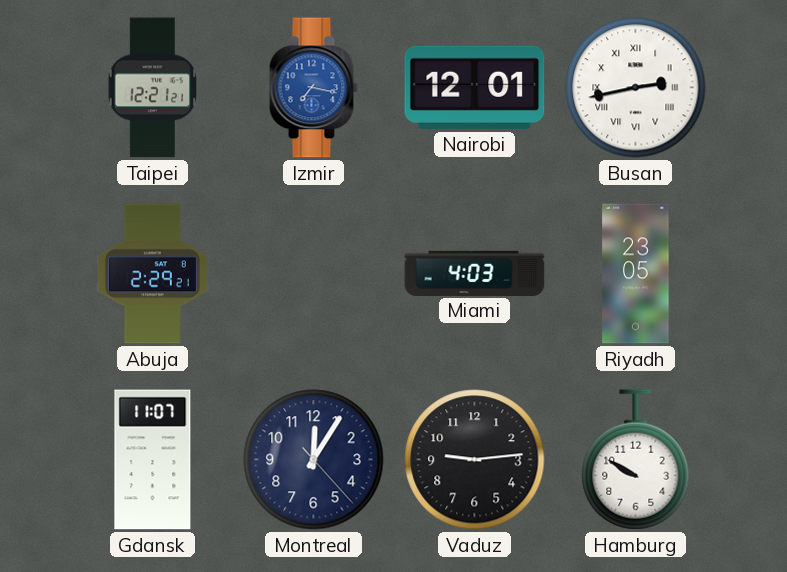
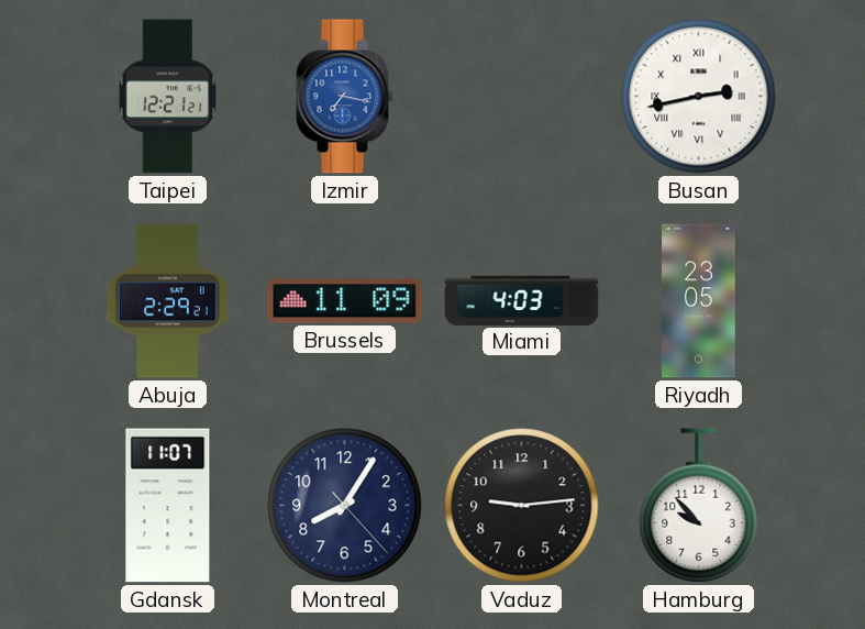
Nairobi: 12:01 -> none
Brussels: none -> 11:09
Montreal: 12:05 -> 8:05
Hamburg: 9:50 -> 9:53
